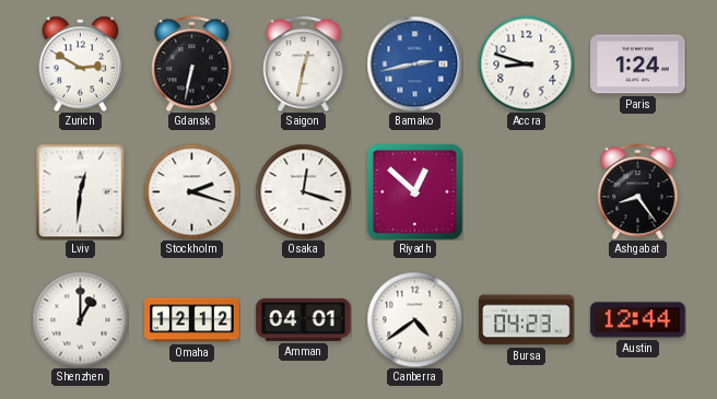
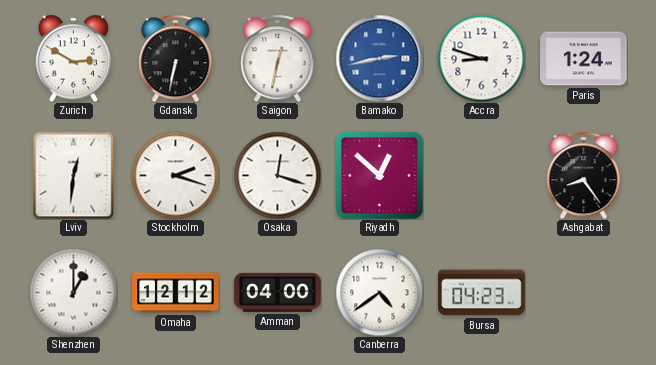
Amman: 04:01 -> 04:00
Austin: 12:44 -> none
